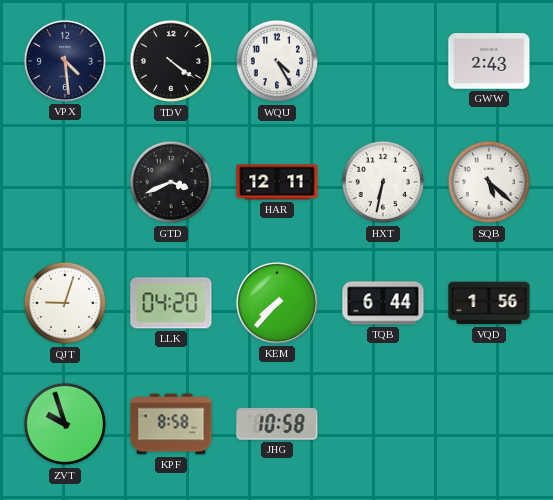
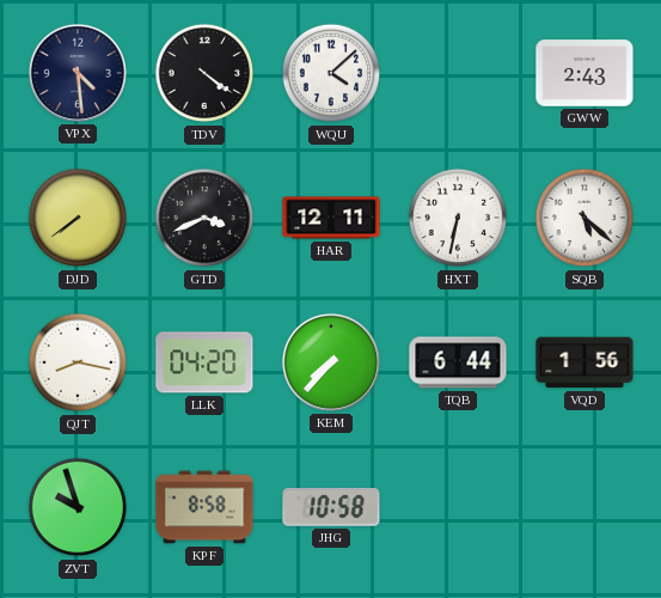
WQU: 4:25 -> 4:08
DJD: none -> 7:39
QJT: 9:03 -> 8:17
